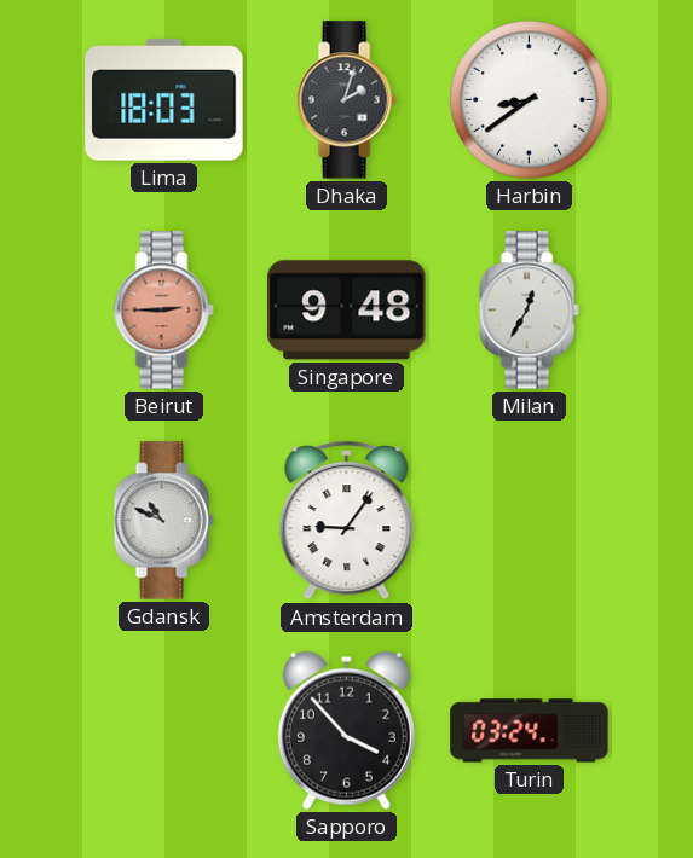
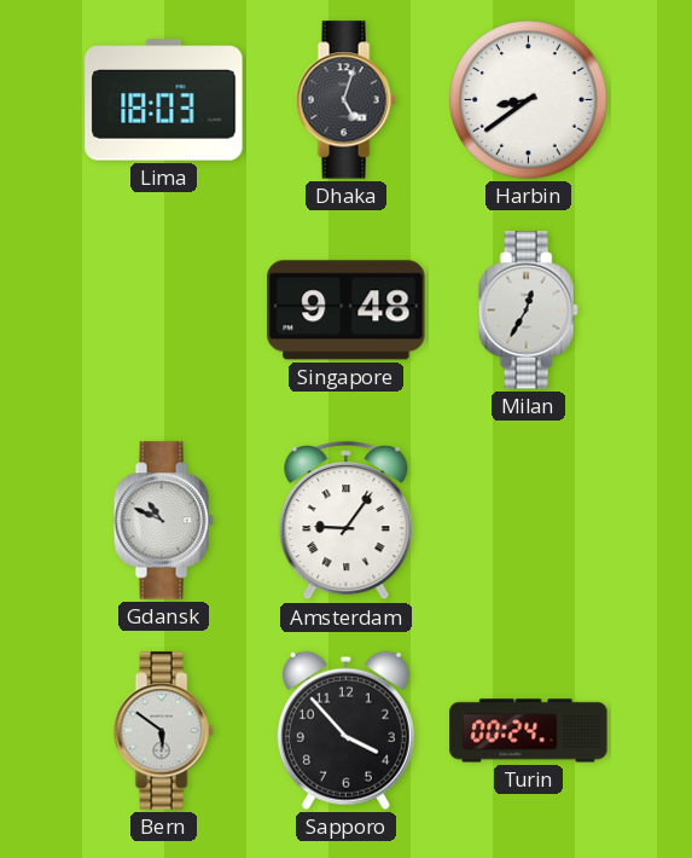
Dhaka: 2:03 -> 5:03
Beirut: 2:45 -> none
Bern: none -> 5:51
Turin: 03:24 -> 00:24
